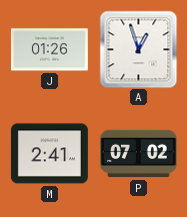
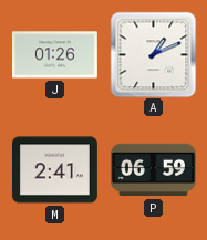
A: 12:57 -> 1:11
P: 07:02 -> 06:59
